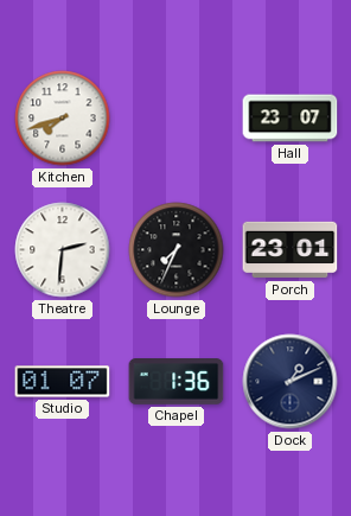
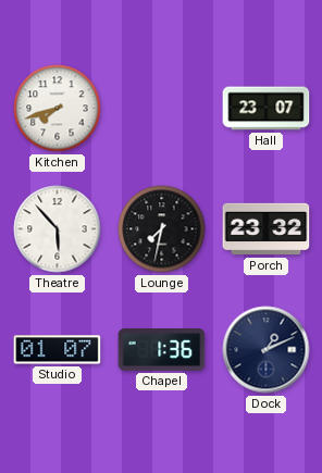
Theatre: 2:31 -> 5:53
Lounge: 7:34 -> 7:32
Porch: 23:01 -> 23:32
